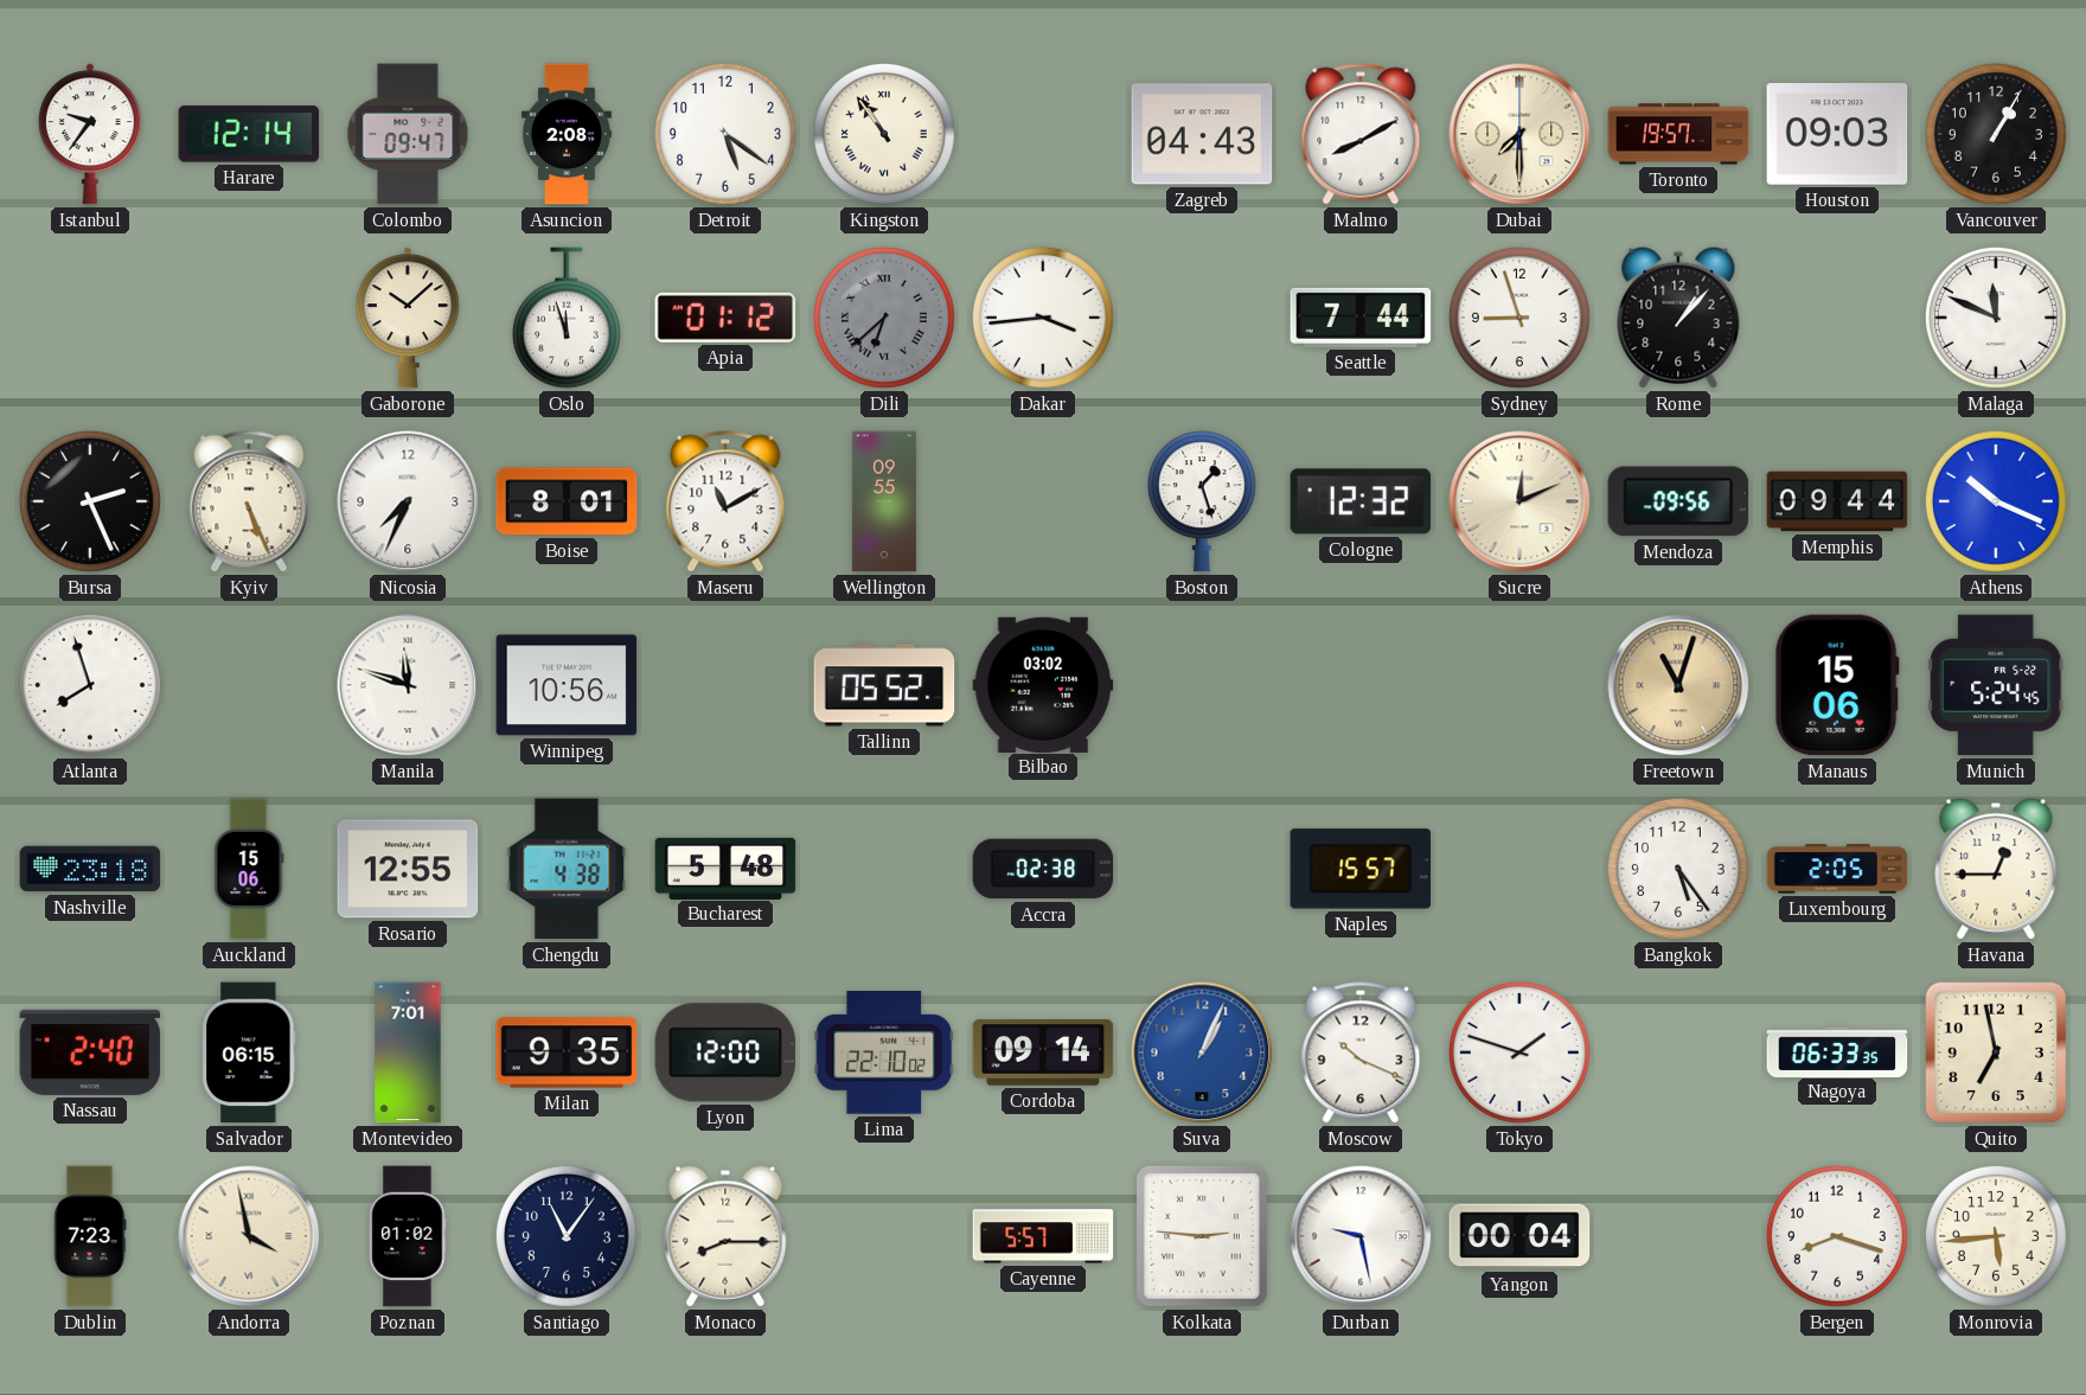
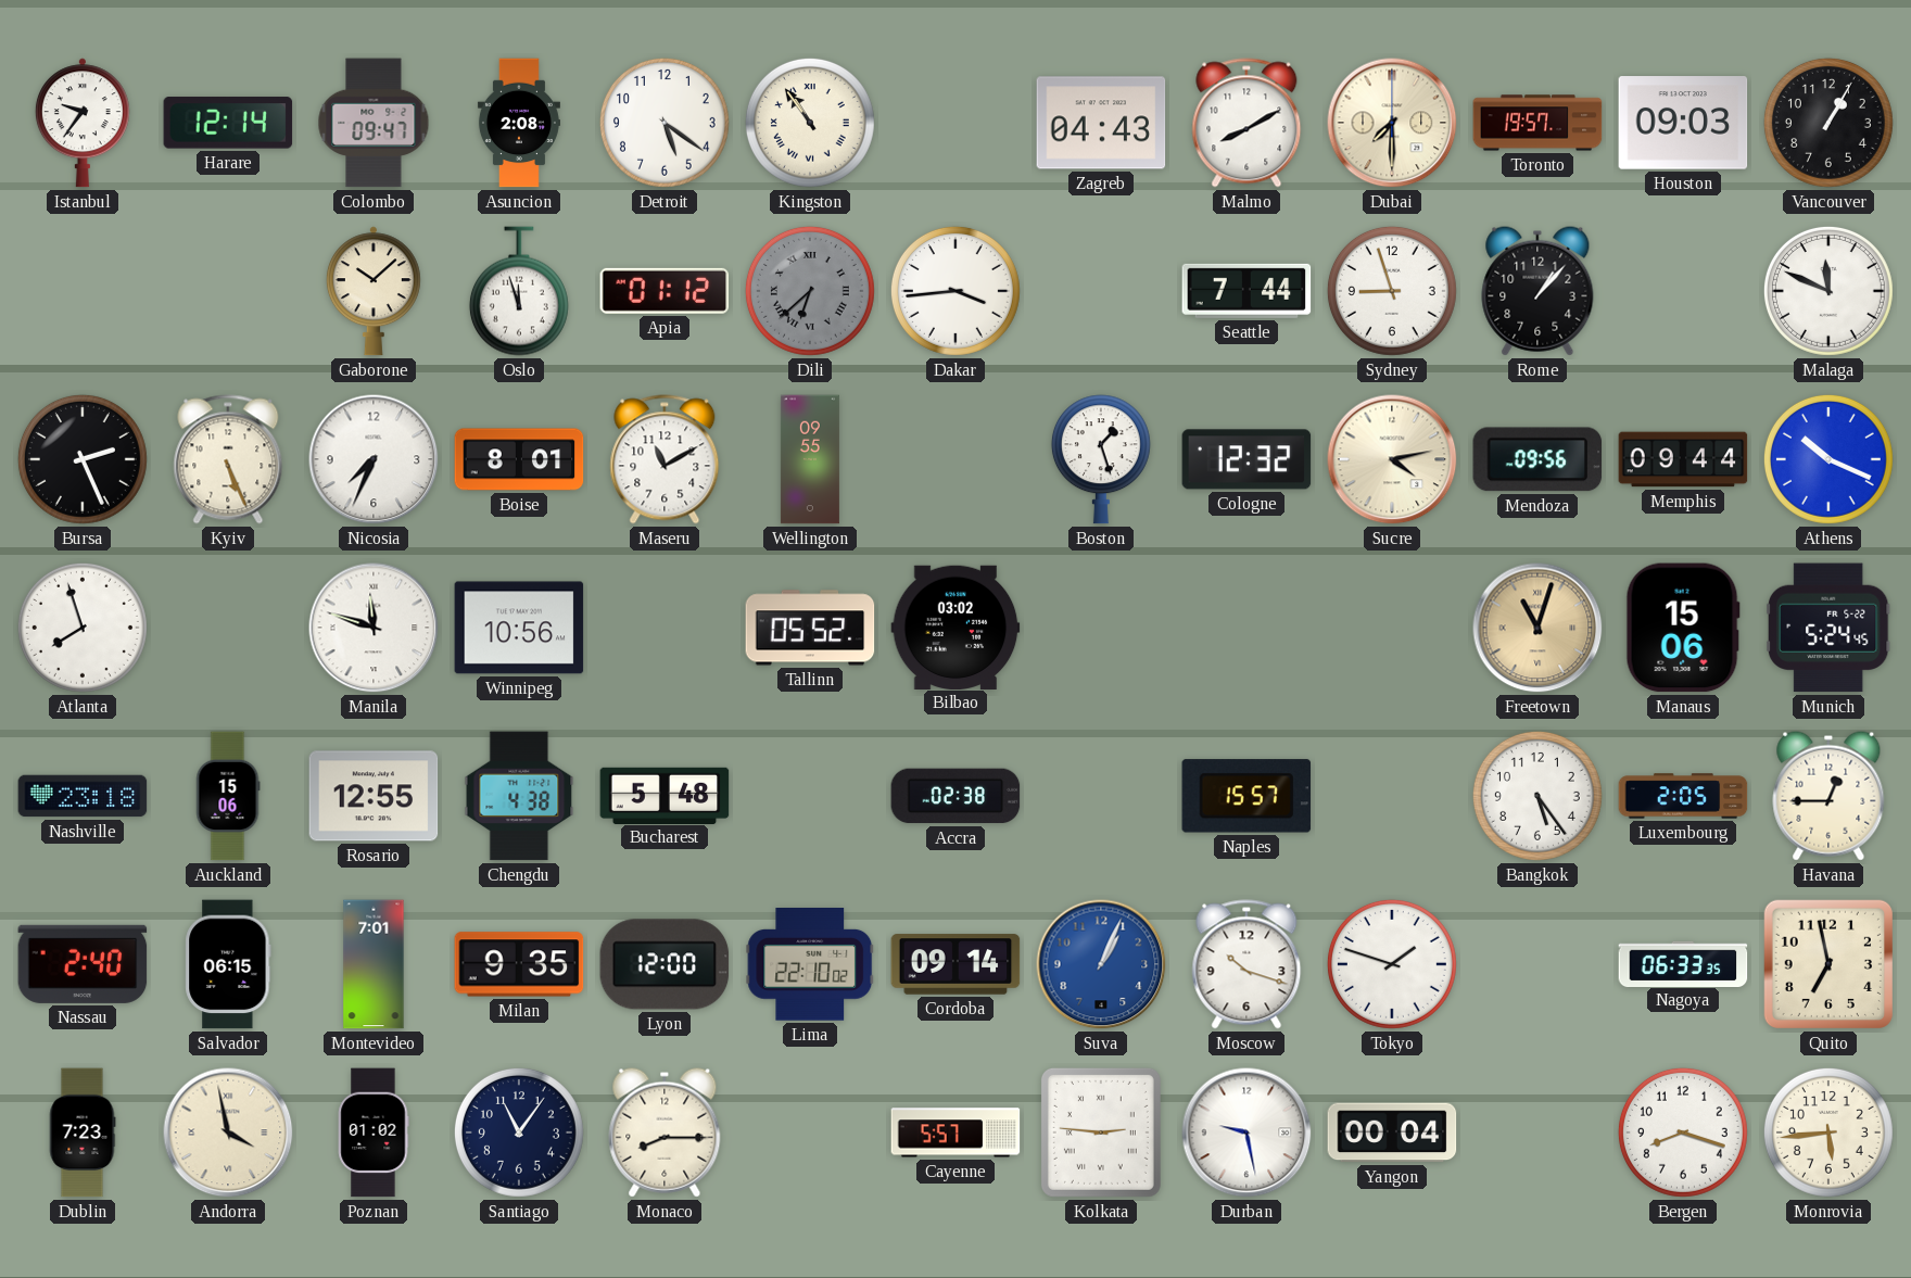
Sucre: 12:11 -> 4:13
Moscow: 10:19 -> 10:18
